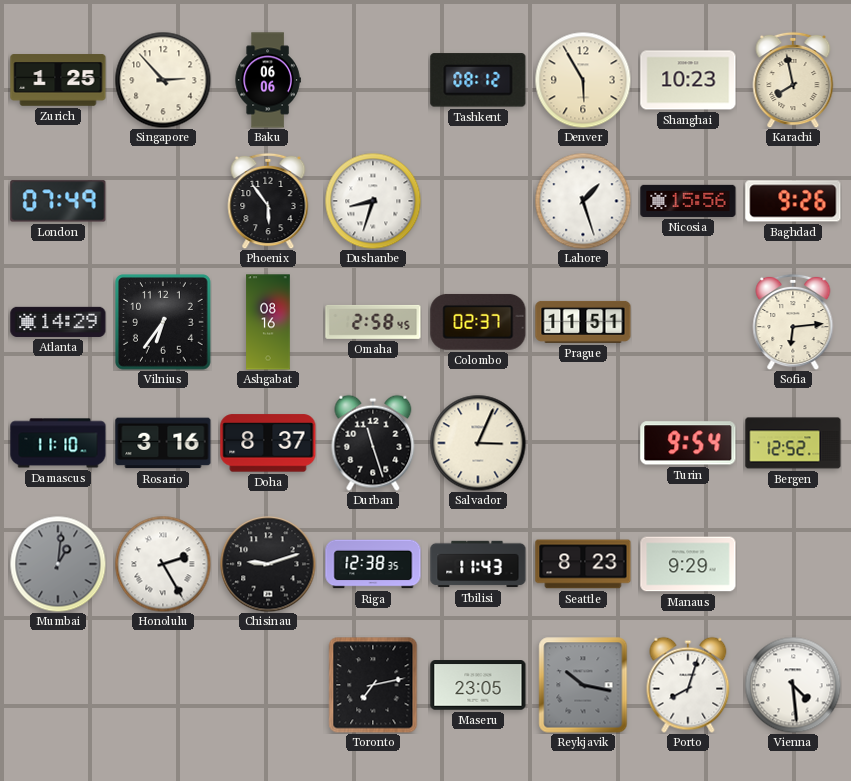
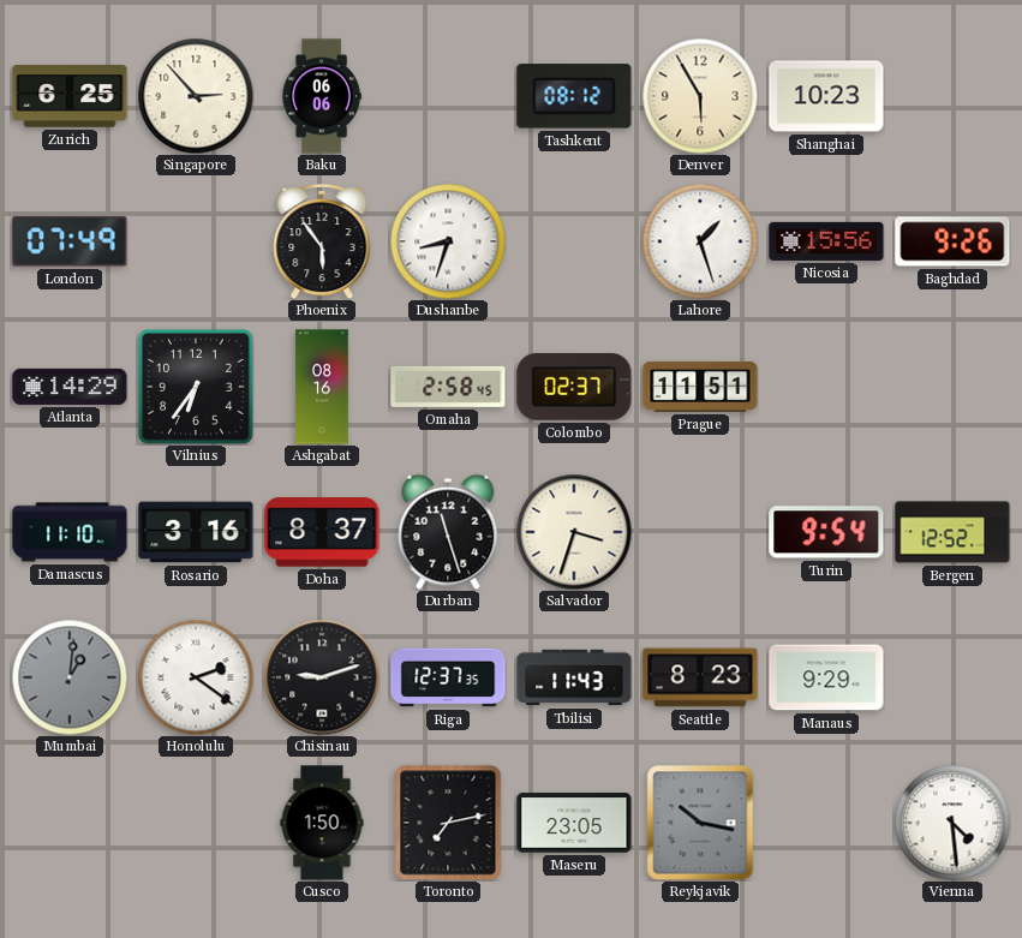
Zurich: 1:25 -> 6:25
Karachi: 7:58 -> none
Sofia: 6:14 -> none
Salvador: 3:04 -> 3:33
Honolulu: 2:25 -> 2:21
Riga: 12:38 -> 12:37
Cusco: none -> 1:50
Porto: 8:03 -> none
